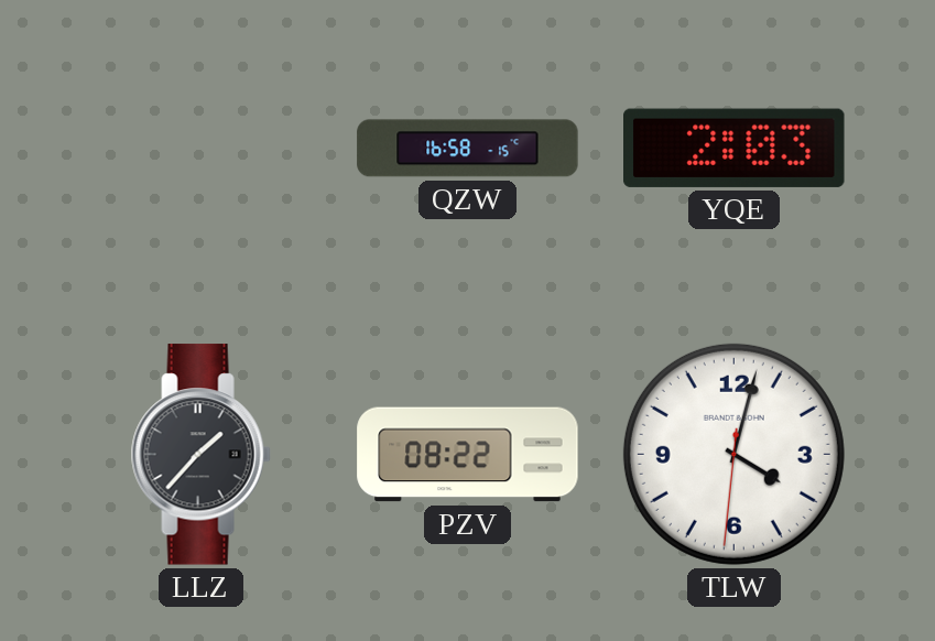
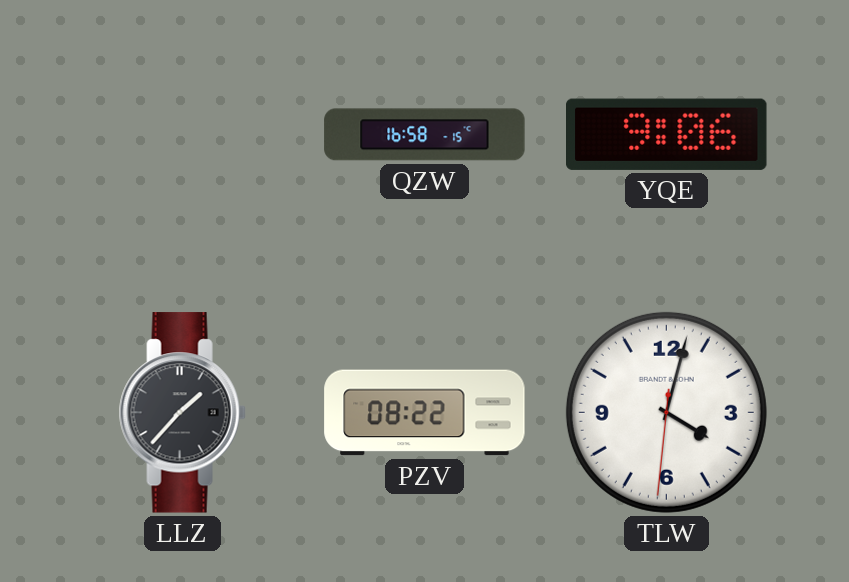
YQE: 2:03 -> 9:06
